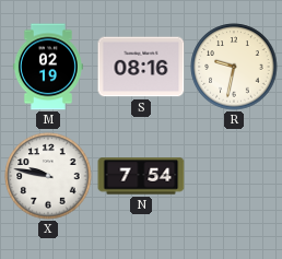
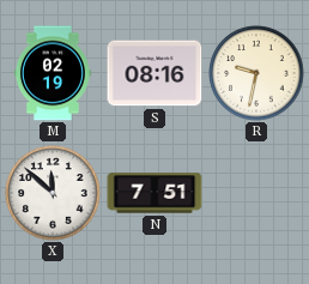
X: 9:47 -> 11:52
N: 7:54 -> 7:51
